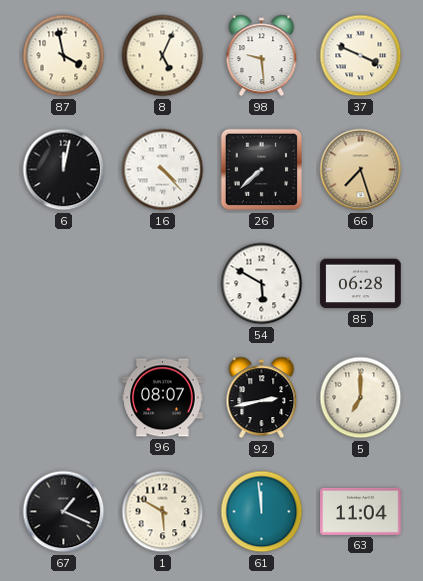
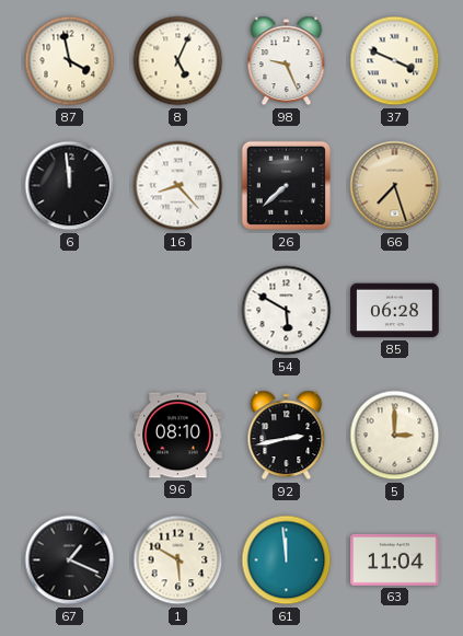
98: 9:29 -> 9:26
6: 12:02 -> 11:59
16: 4:23 -> 8:23
96: 08:07 -> 08:10
5: 7:00 -> 3:00
